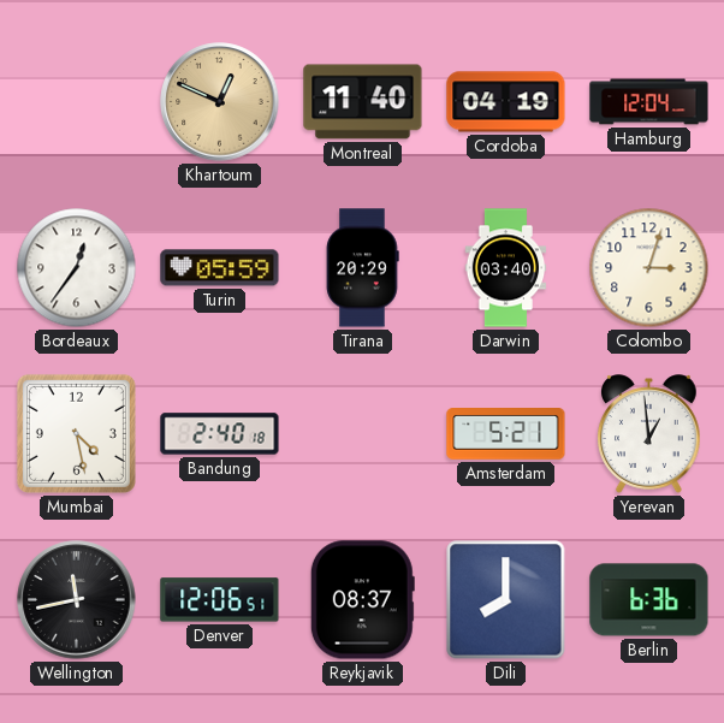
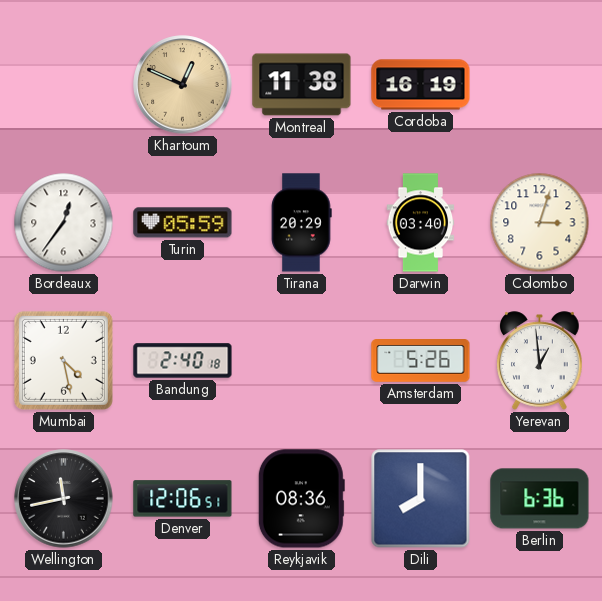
Montreal: 11:40 -> 11:38
Cordoba: 04:19 -> 16:19
Hamburg: 12:04 -> none
Amsterdam: 5:21 -> 5:26
Reykjavik: 08:37 -> 08:36
